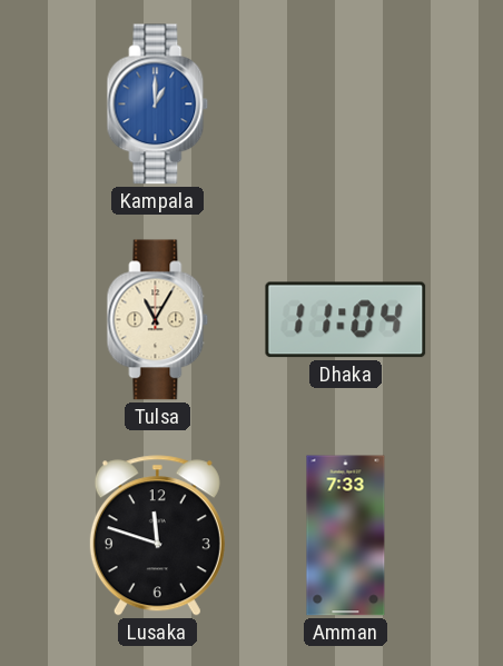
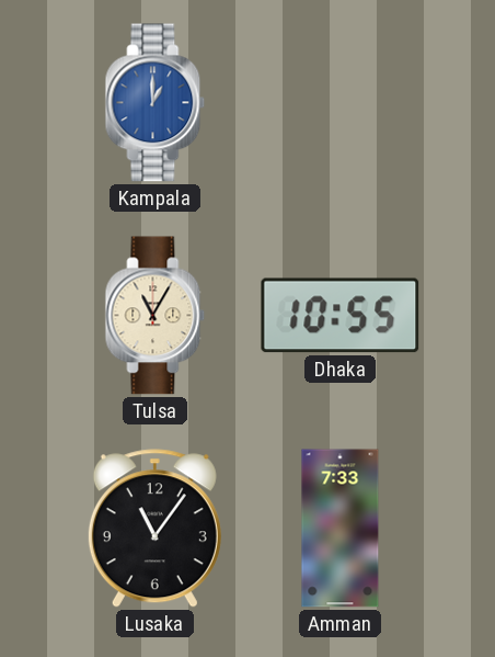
Dhaka: 11:04 -> 10:55
Lusaka: 11:48 -> 11:06
